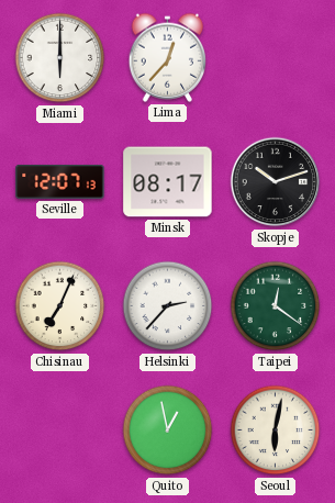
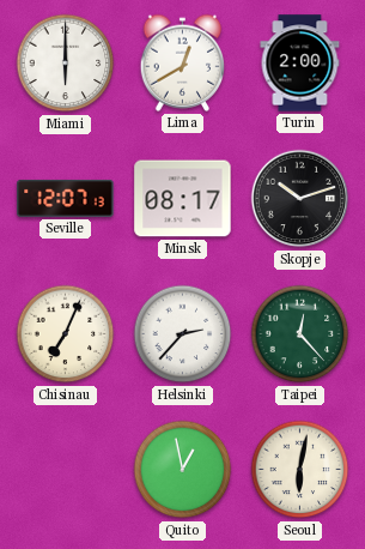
Lima: 12:37 -> 12:40
Turin: none -> 2:00
Taipei: 12:21 -> 12:23
